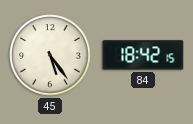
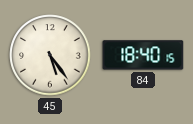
84: 18:42 -> 18:40
